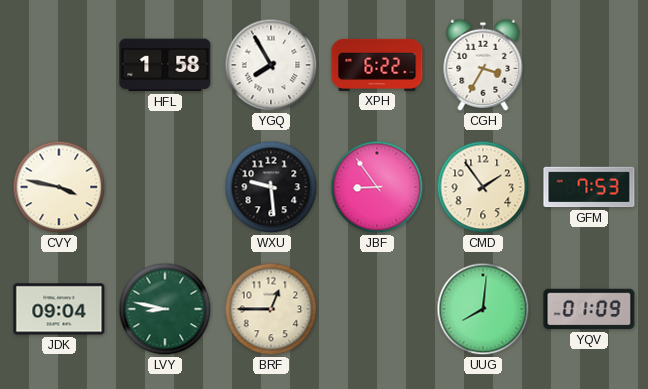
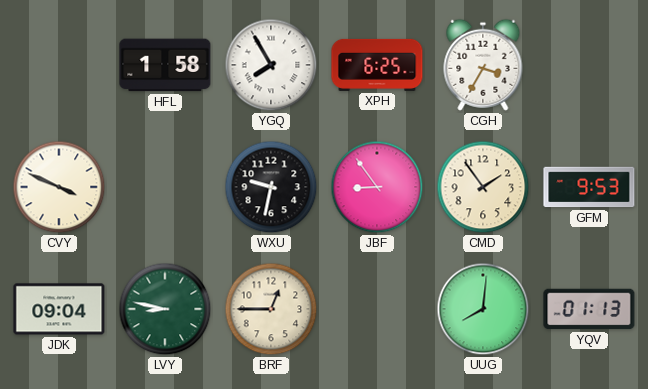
XPH: 6:22 -> 6:25
CVY: 3:47 -> 3:49
WXU: 9:29 -> 9:32
GFM: 7:53 -> 9:53
YQV: 01:09 -> 01:13
